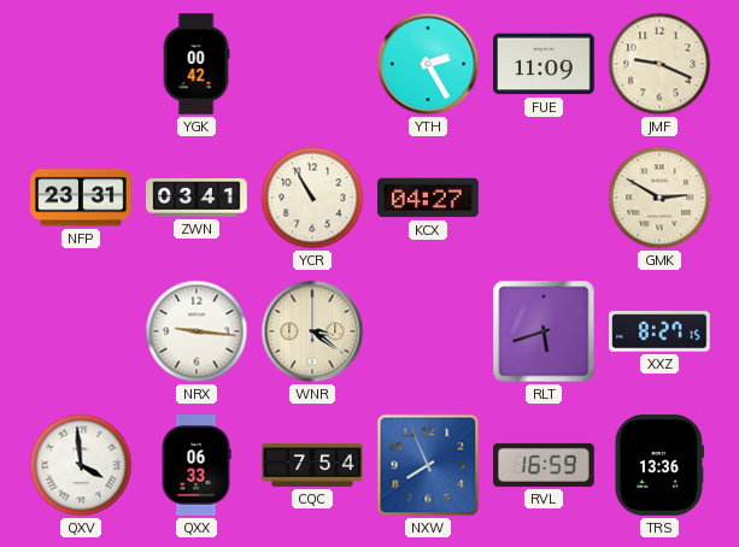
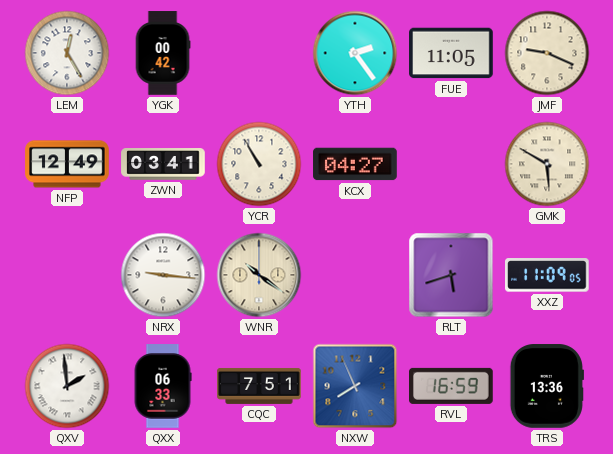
LEM: none -> 12:25
YTH: 2:25 -> 2:24
FUE: 11:09 -> 11:05
NFP: 23:31 -> 12:49
GMK: 2:50 -> 5:50
WNR: 3:21 -> 10:21
XXZ: 8:27 -> 11:09
QXV: 3:59 -> 1:59
CQC: 7:54 -> 7:51
